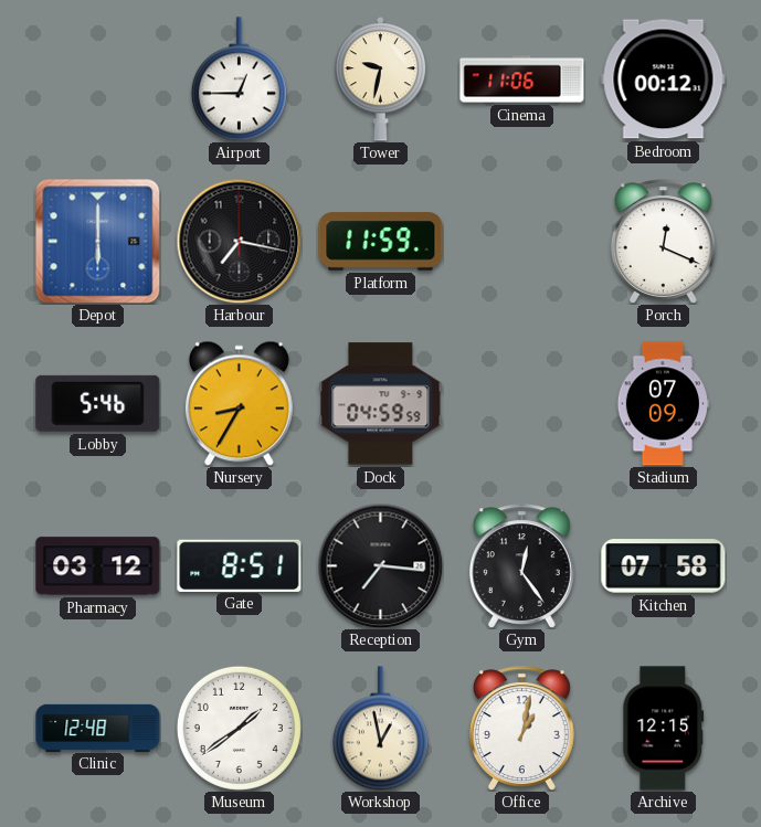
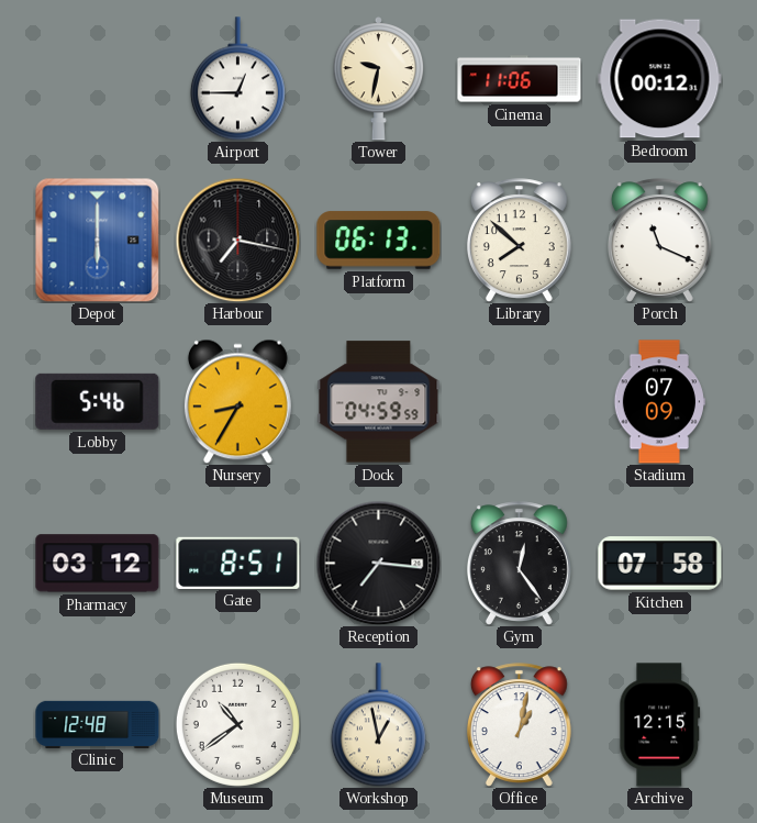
Platform: 11:59 -> 06:13
Library: none -> 7:52
Porch: 12:19 -> 11:19
Museum: 1:39 -> 10:39
